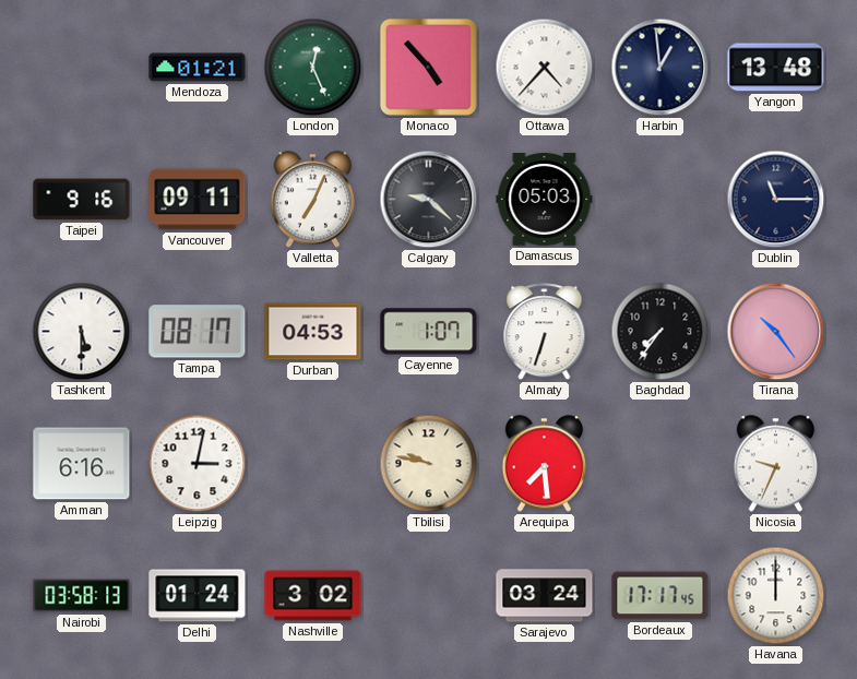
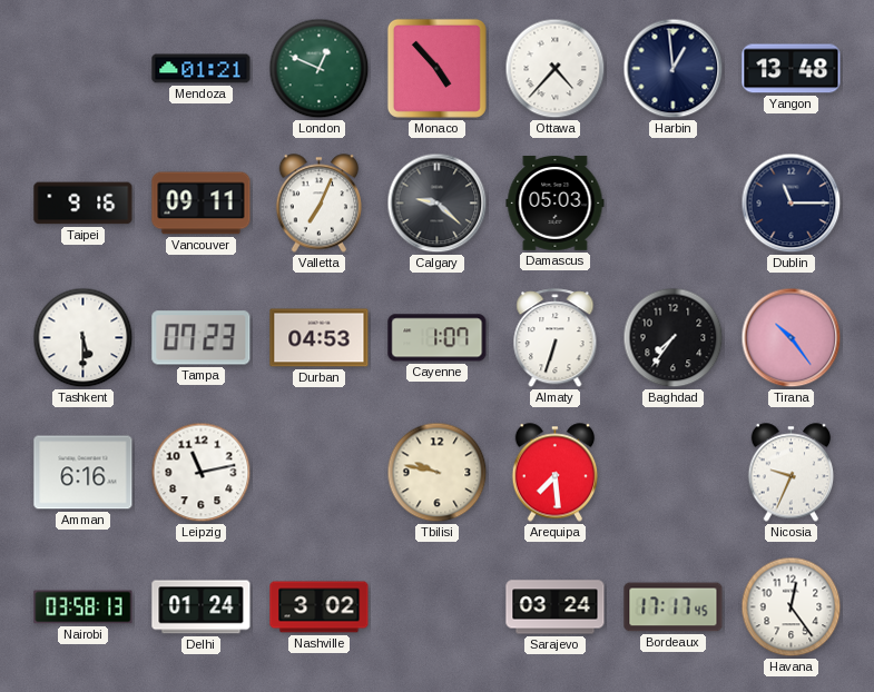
London: 12:26 -> 12:49
Tampa: 08:17 -> 07:23
Leipzig: 3:02 -> 11:13
Havana: 12:00 -> 12:24
